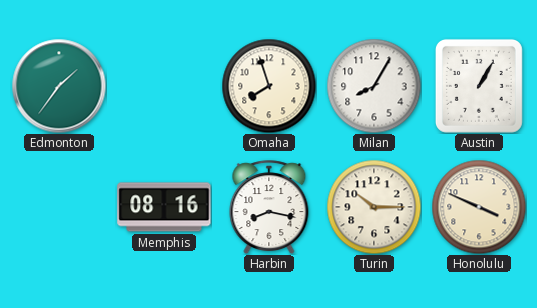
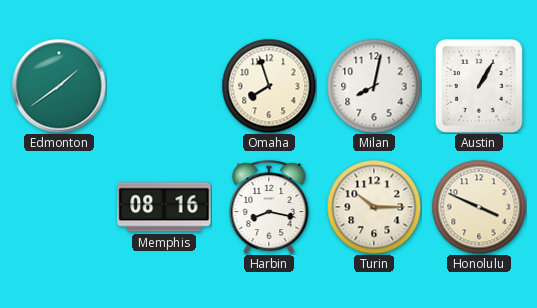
Edmonton: 1:36 -> 1:39
Milan: 8:05 -> 8:02
